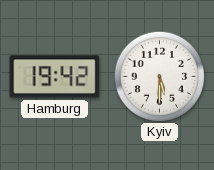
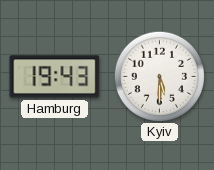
Hamburg: 19:42 -> 19:43
